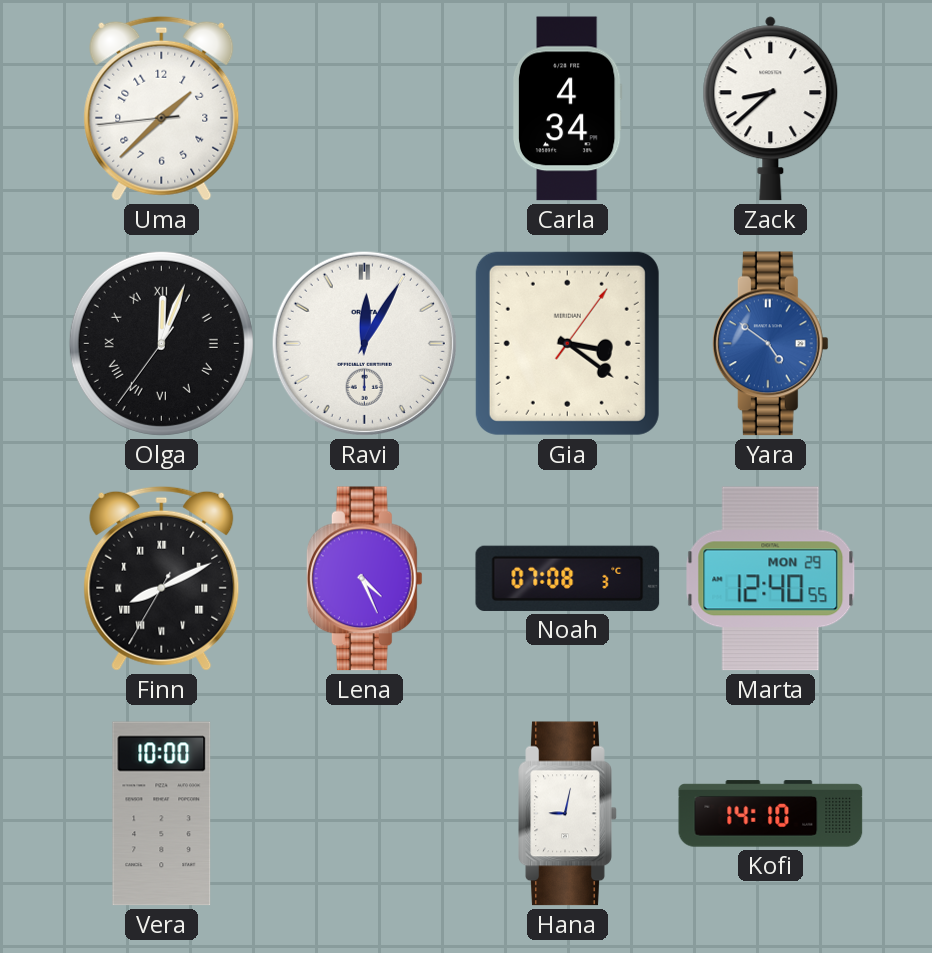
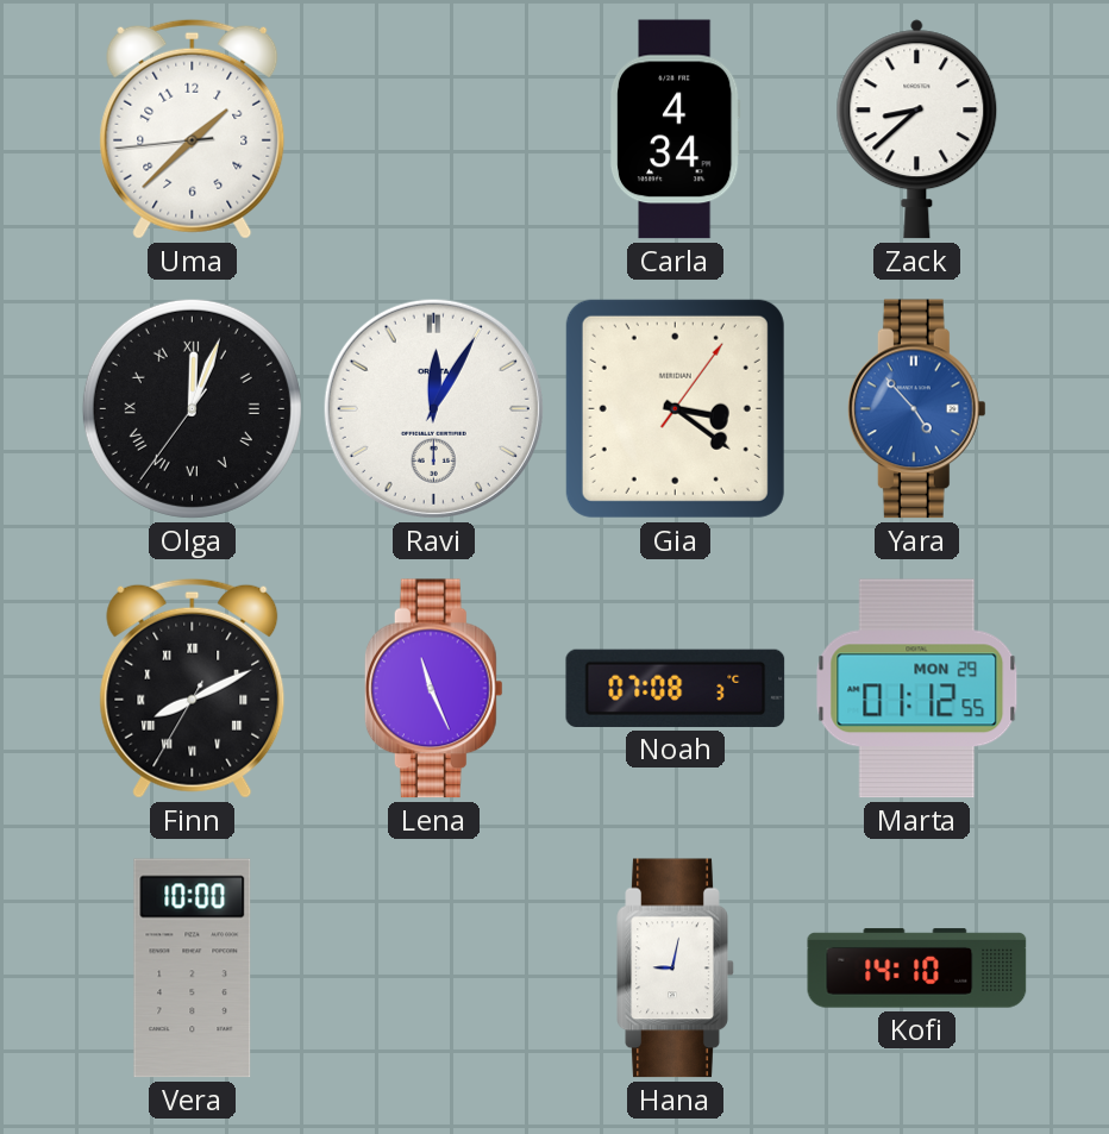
Yara: 4:51 -> 4:53
Lena: 4:26 -> 11:26
Marta: 12:40 -> 01:12
